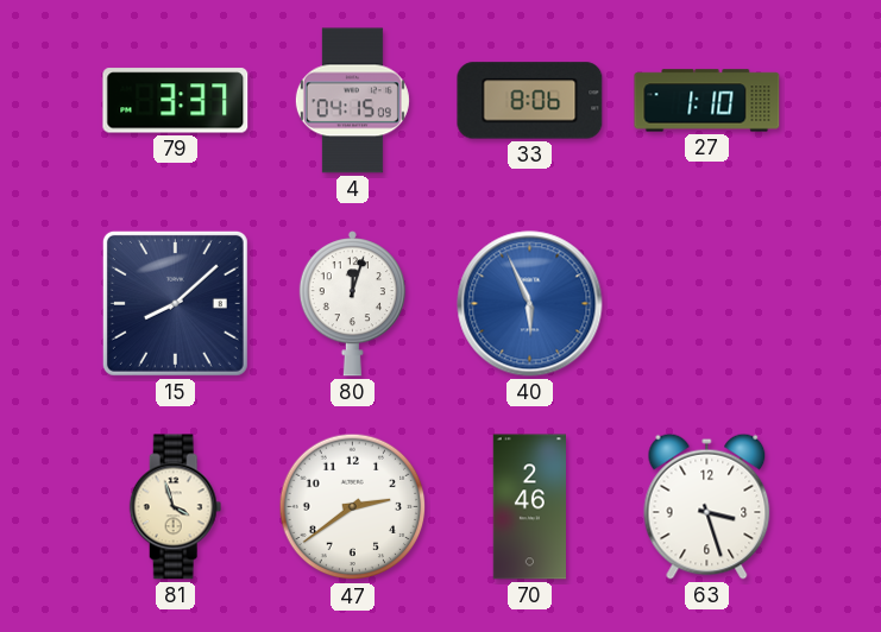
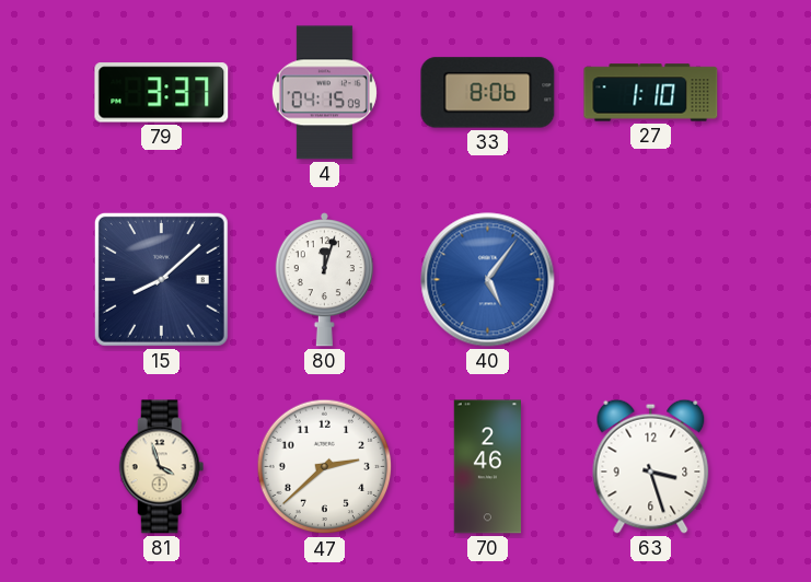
40: 5:56 -> 5:06
47: 2:39 -> 2:38
